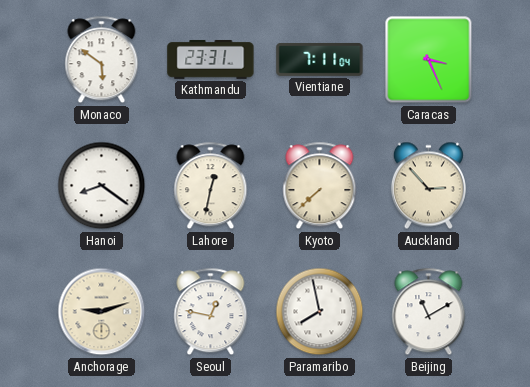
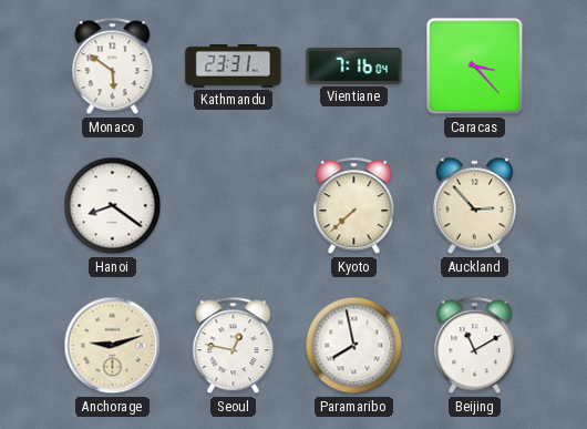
Vientiane: 7:11 -> 7:16
Caracas: 3:26 -> 3:23
Lahore: 12:32 -> none
